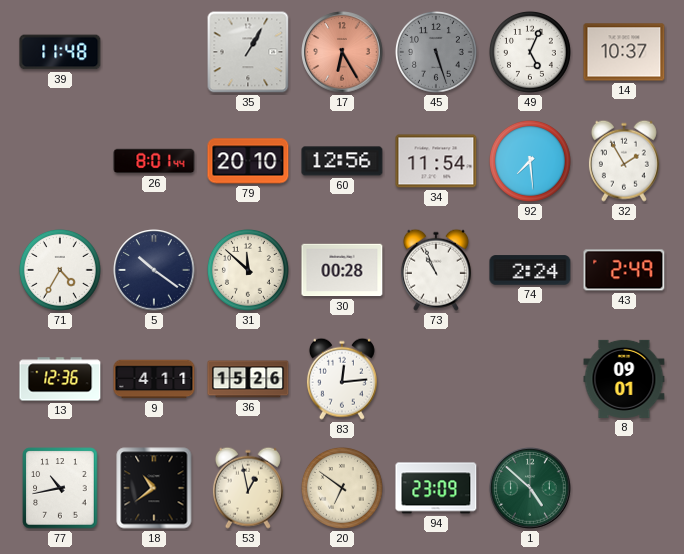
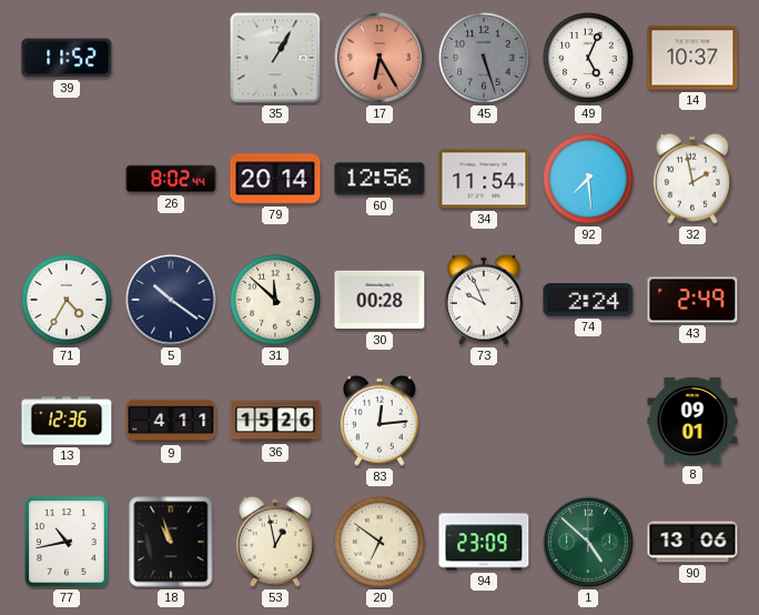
39: 11:48 -> 11:52
26: 8:01 -> 8:02
79: 20:10 -> 20:14
32: 1:55 -> 1:58
73: 10:56 -> 9:56
18: 10:39 -> 10:57
90: none -> 13:06
